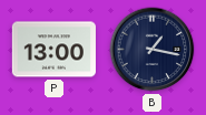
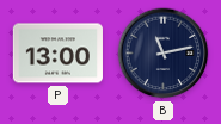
B: 1:17 -> 11:13
